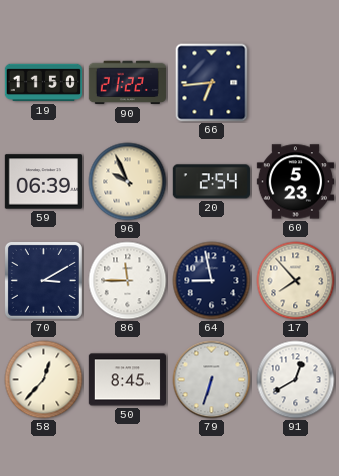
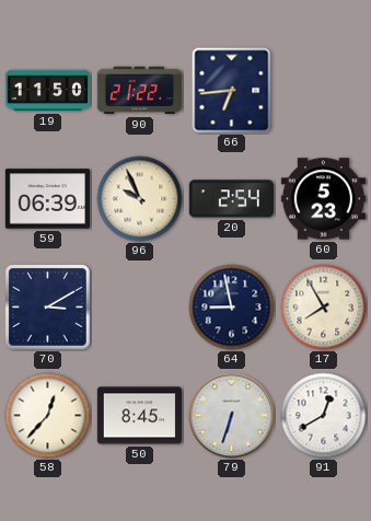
86: 11:45 -> none
17: 7:53 -> 7:55
